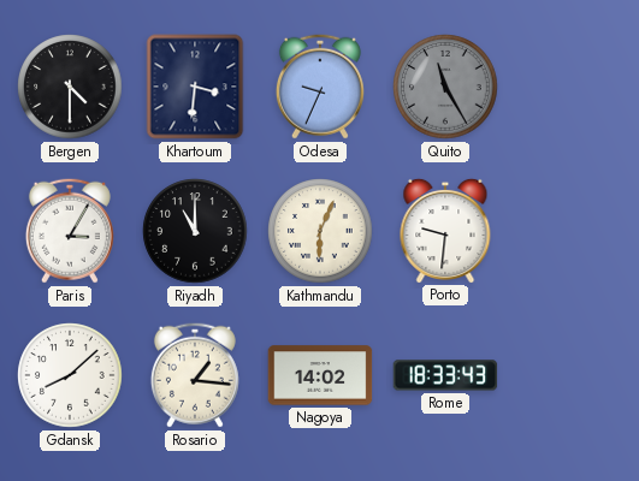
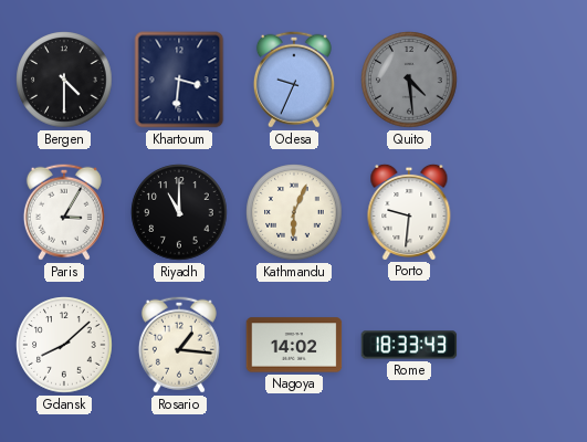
Quito: 11:25 -> 4:29
